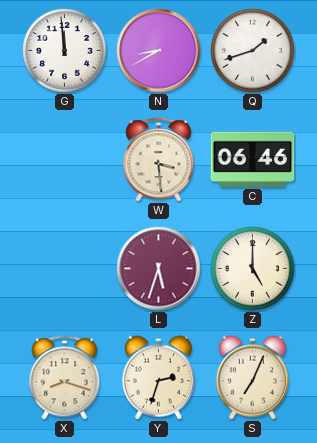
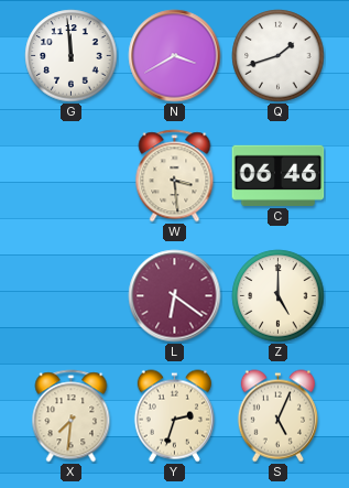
N: 8:40 -> 3:40
L: 5:33 -> 6:21
X: 8:18 -> 7:31
S: 7:04 -> 5:04
